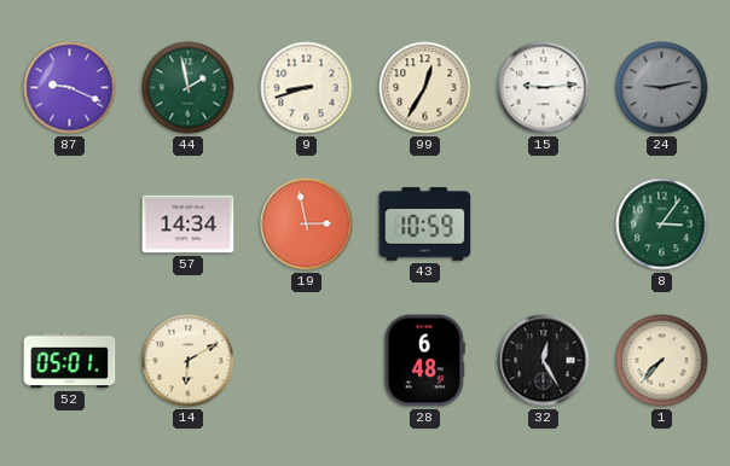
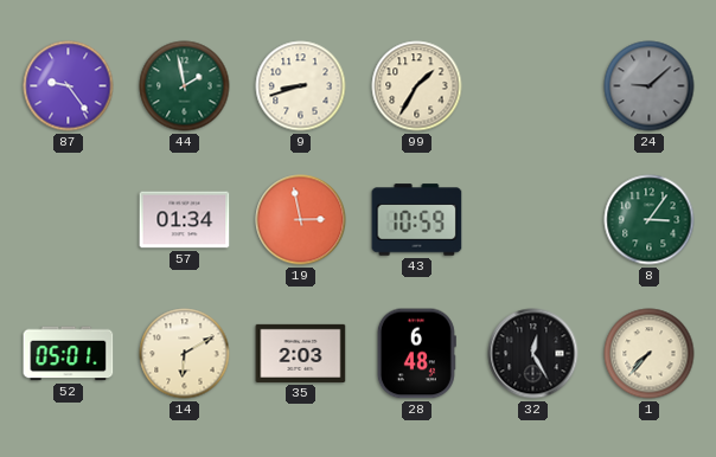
87: 9:19 -> 9:24
99: 12:35 -> 1:35
15: 9:14 -> none
24: 9:13 -> 9:08
57: 14:34 -> 01:34
35: none -> 2:03
